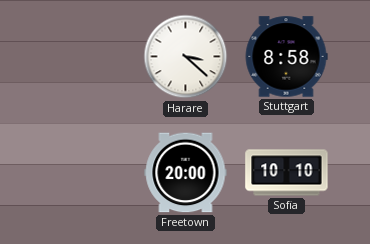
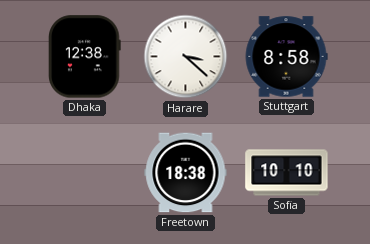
Dhaka: none -> 12:38
Freetown: 20:00 -> 18:38
